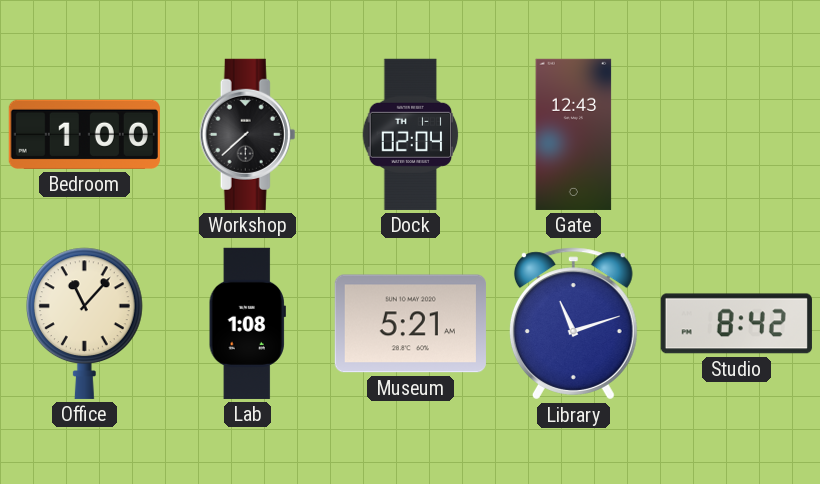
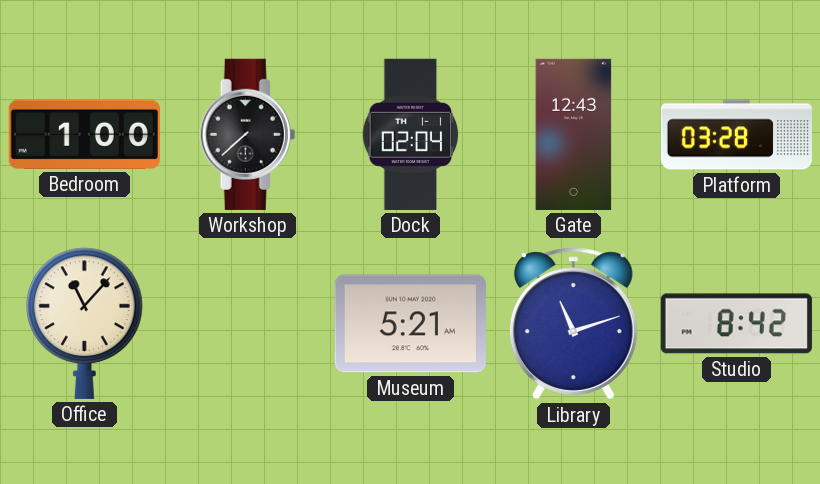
Platform: none -> 03:28
Lab: 1:08 -> none
